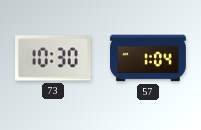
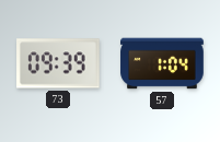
73: 10:30 -> 09:39
